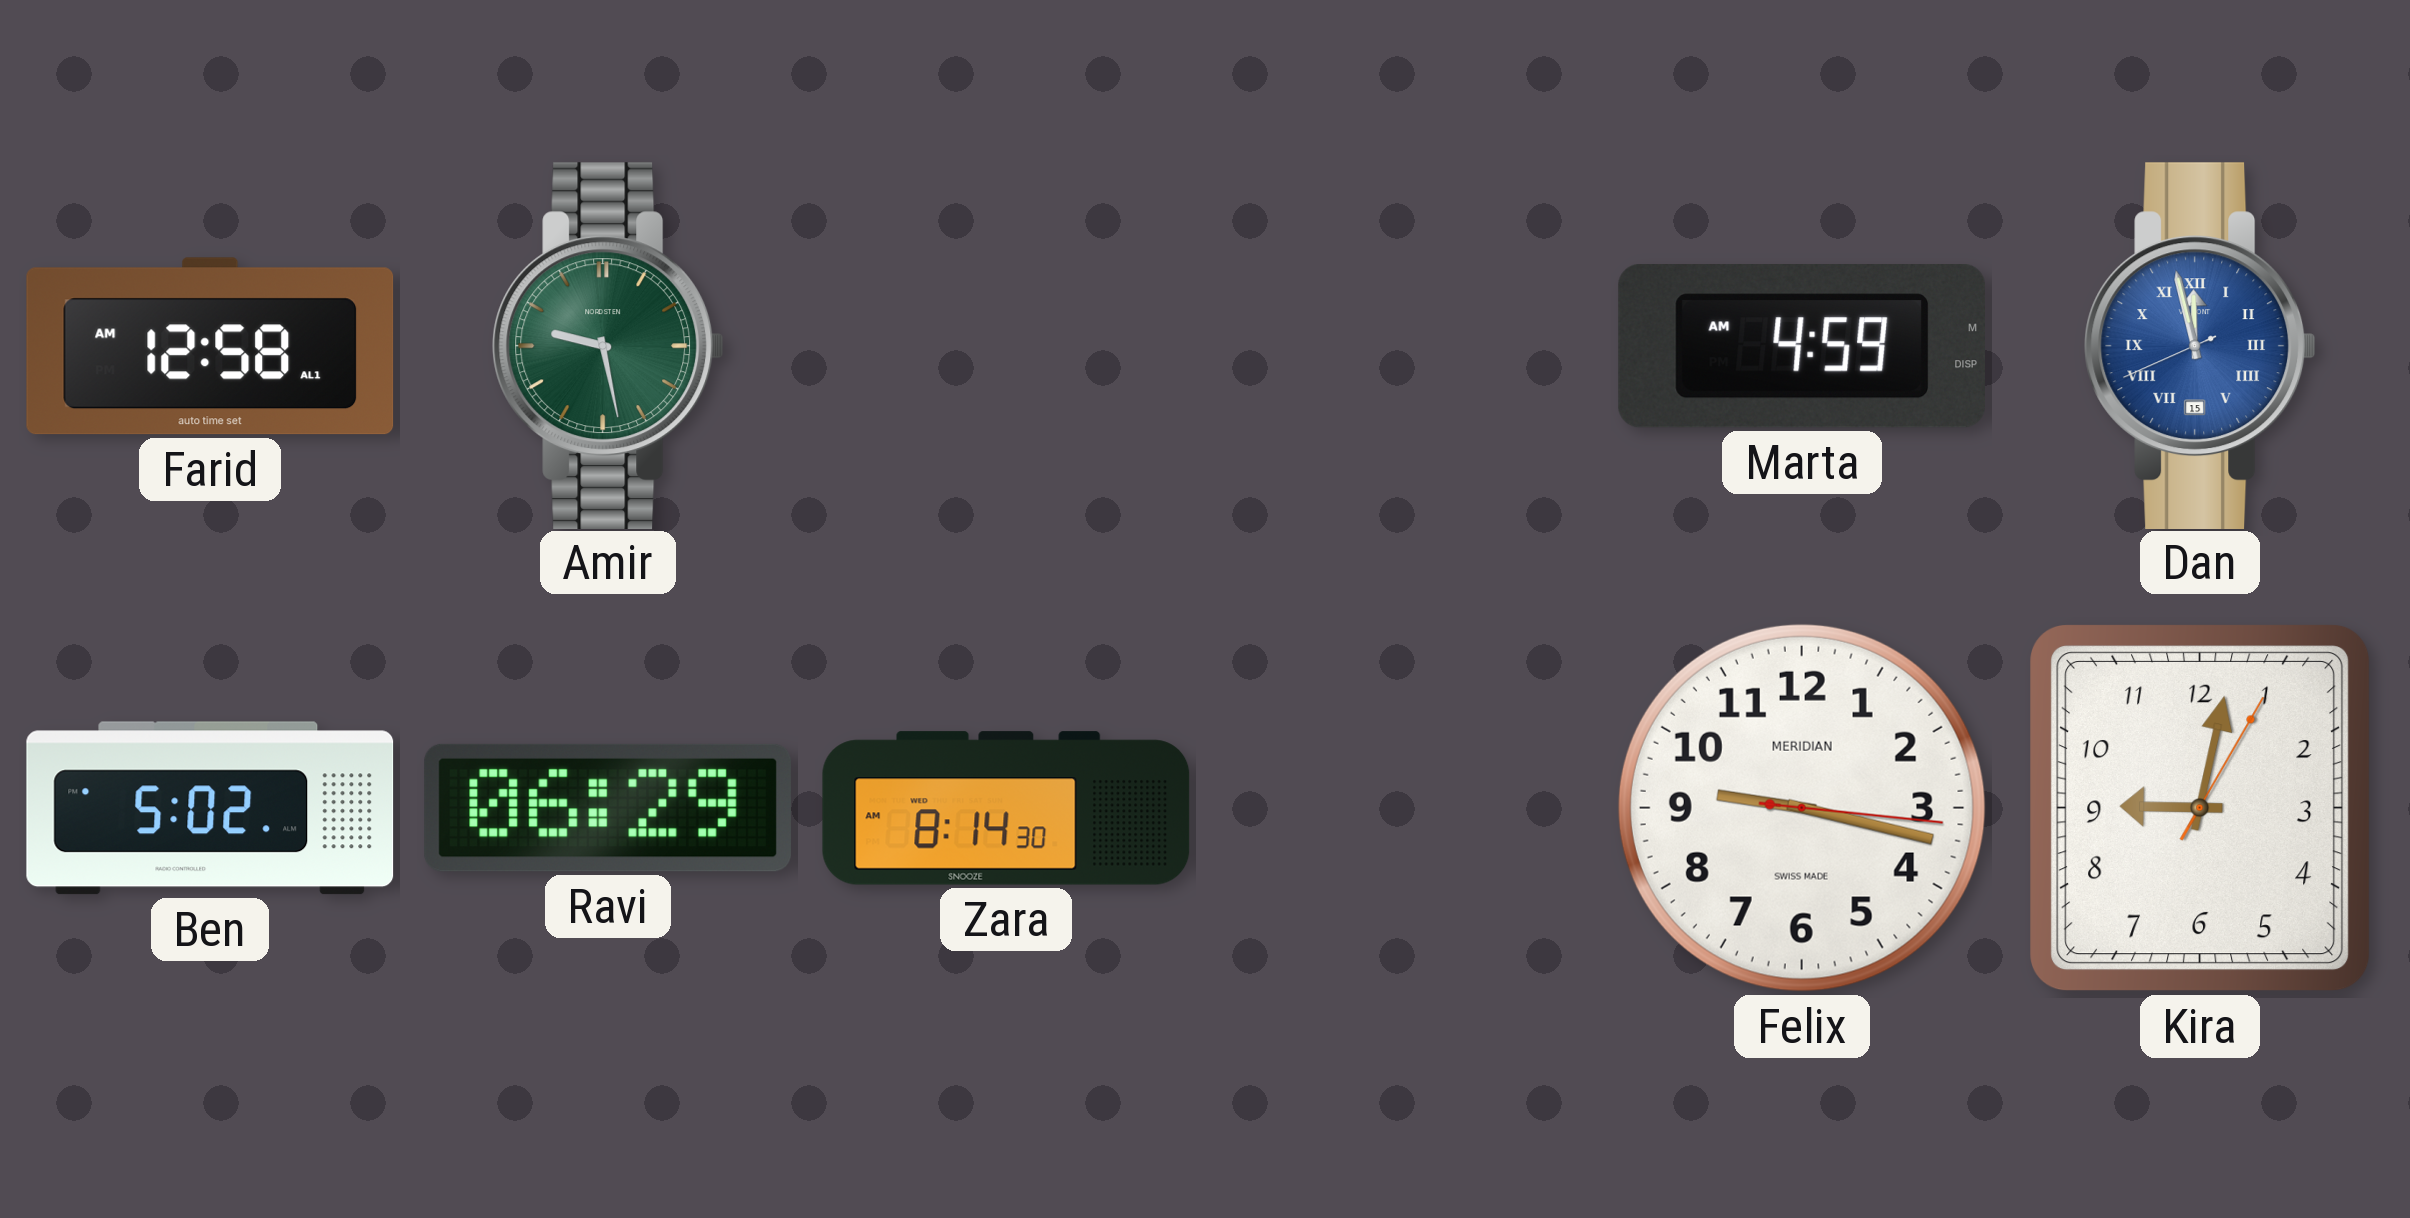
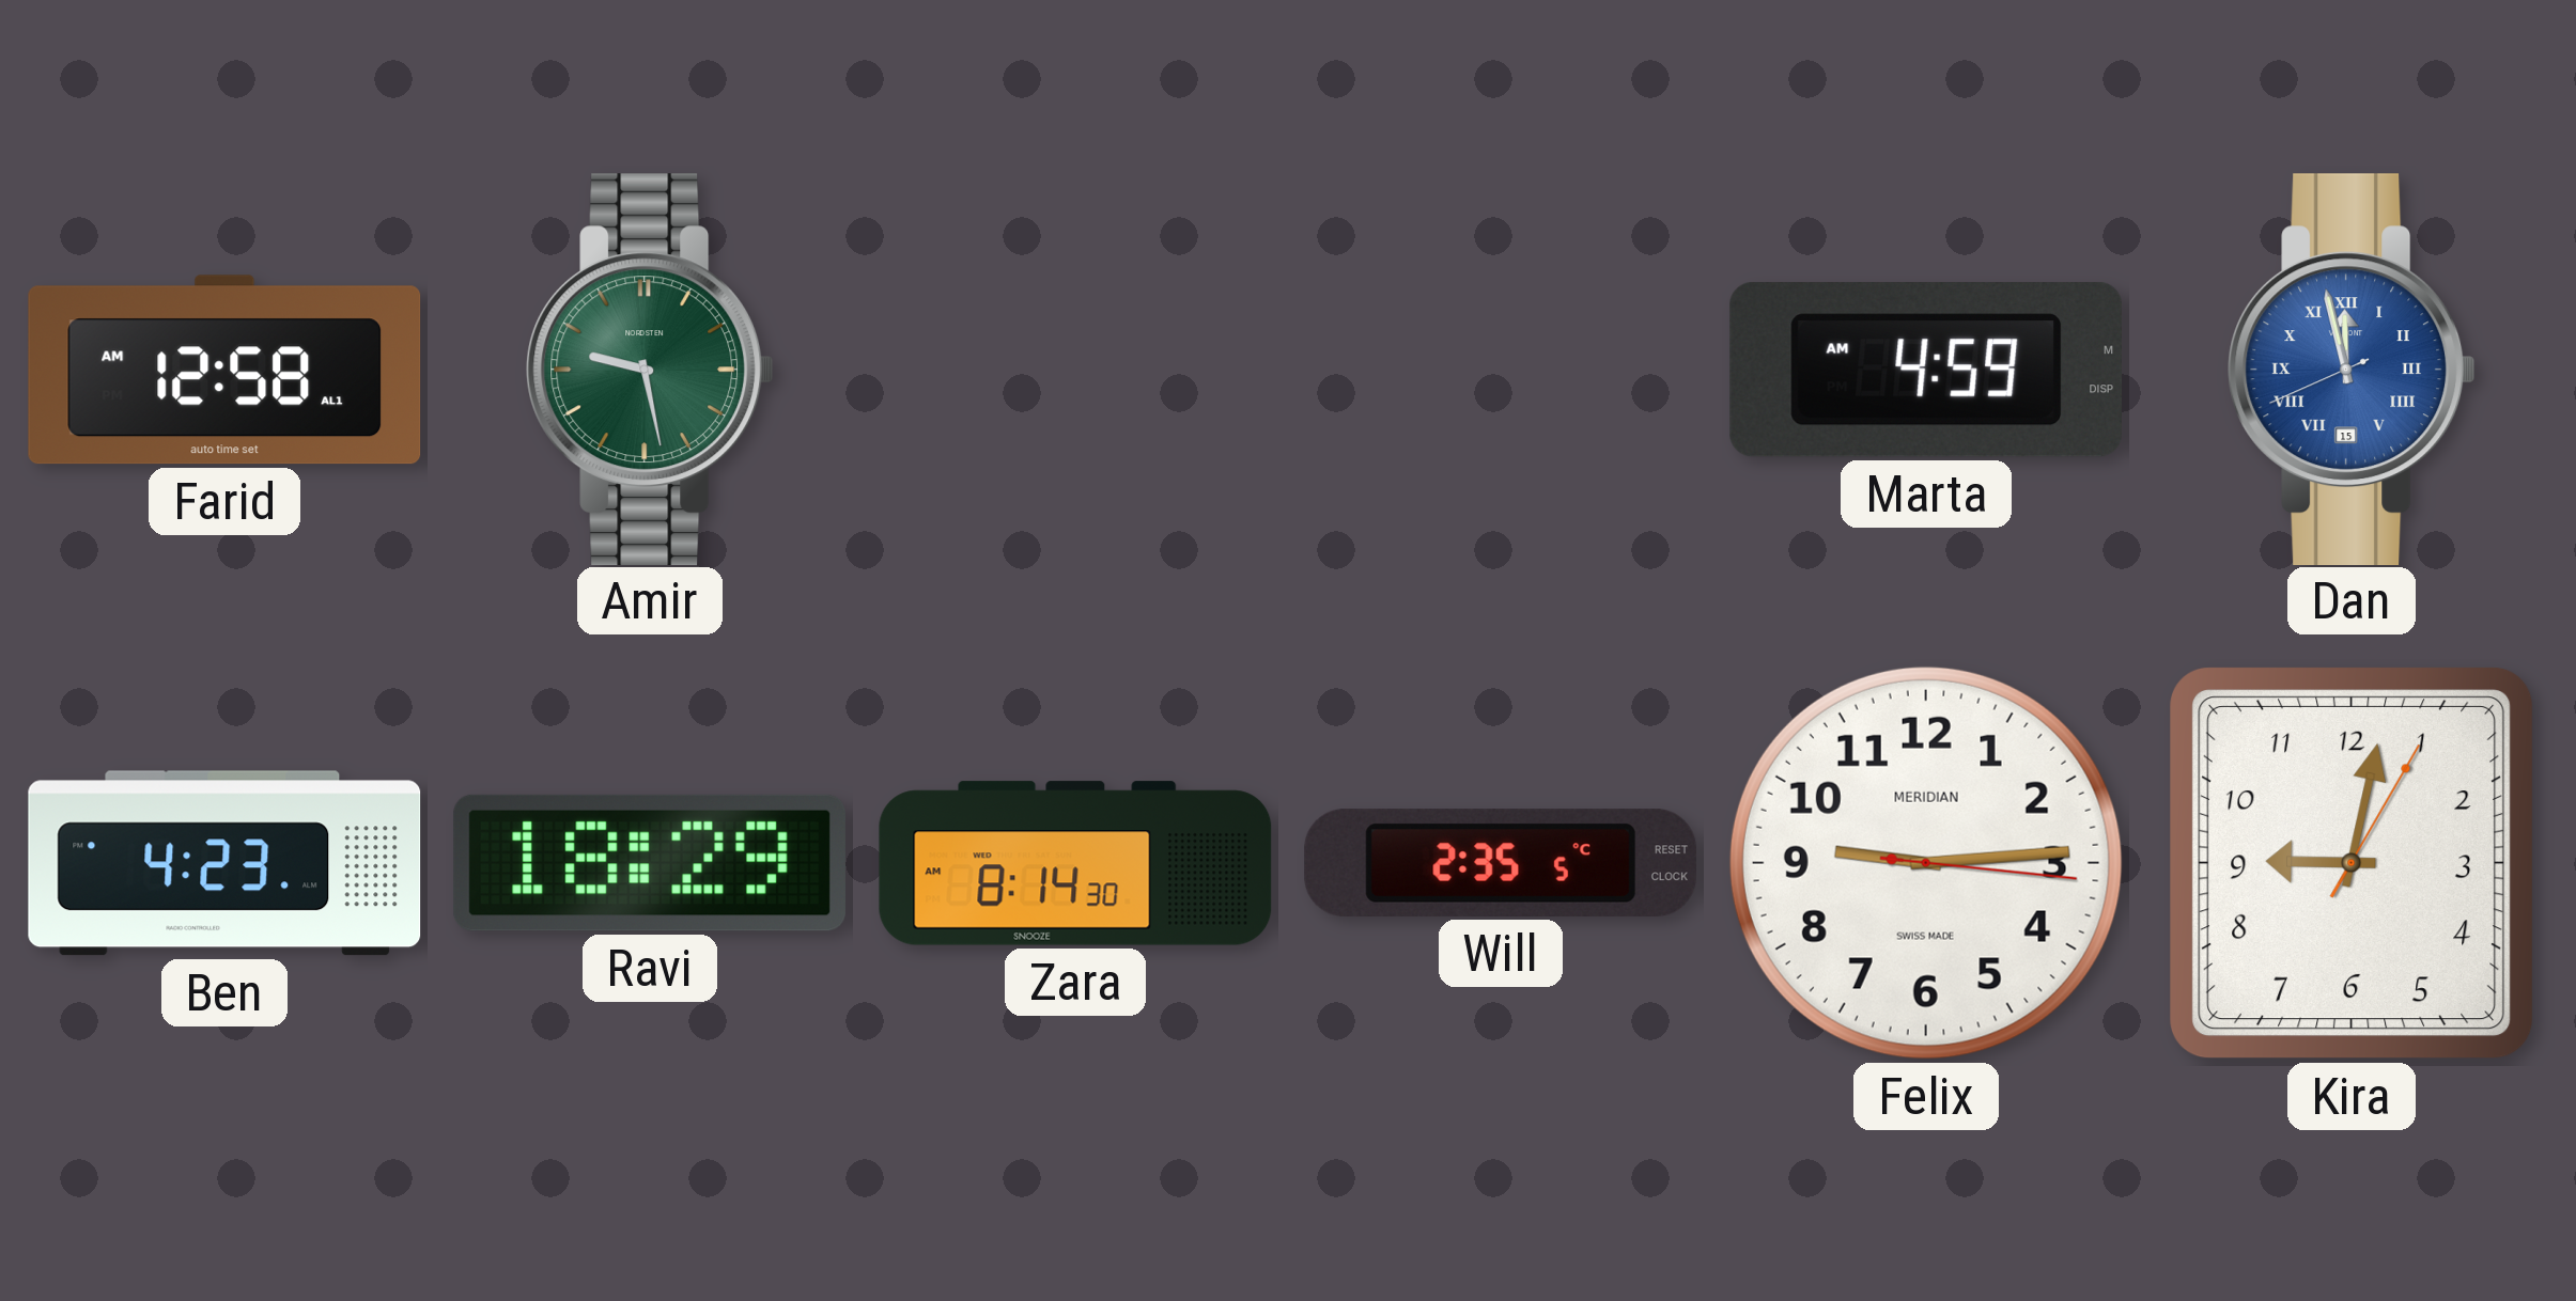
Ben: 5:02 -> 4:23
Ravi: 06:29 -> 18:29
Will: none -> 2:35
Felix: 9:17 -> 9:14
